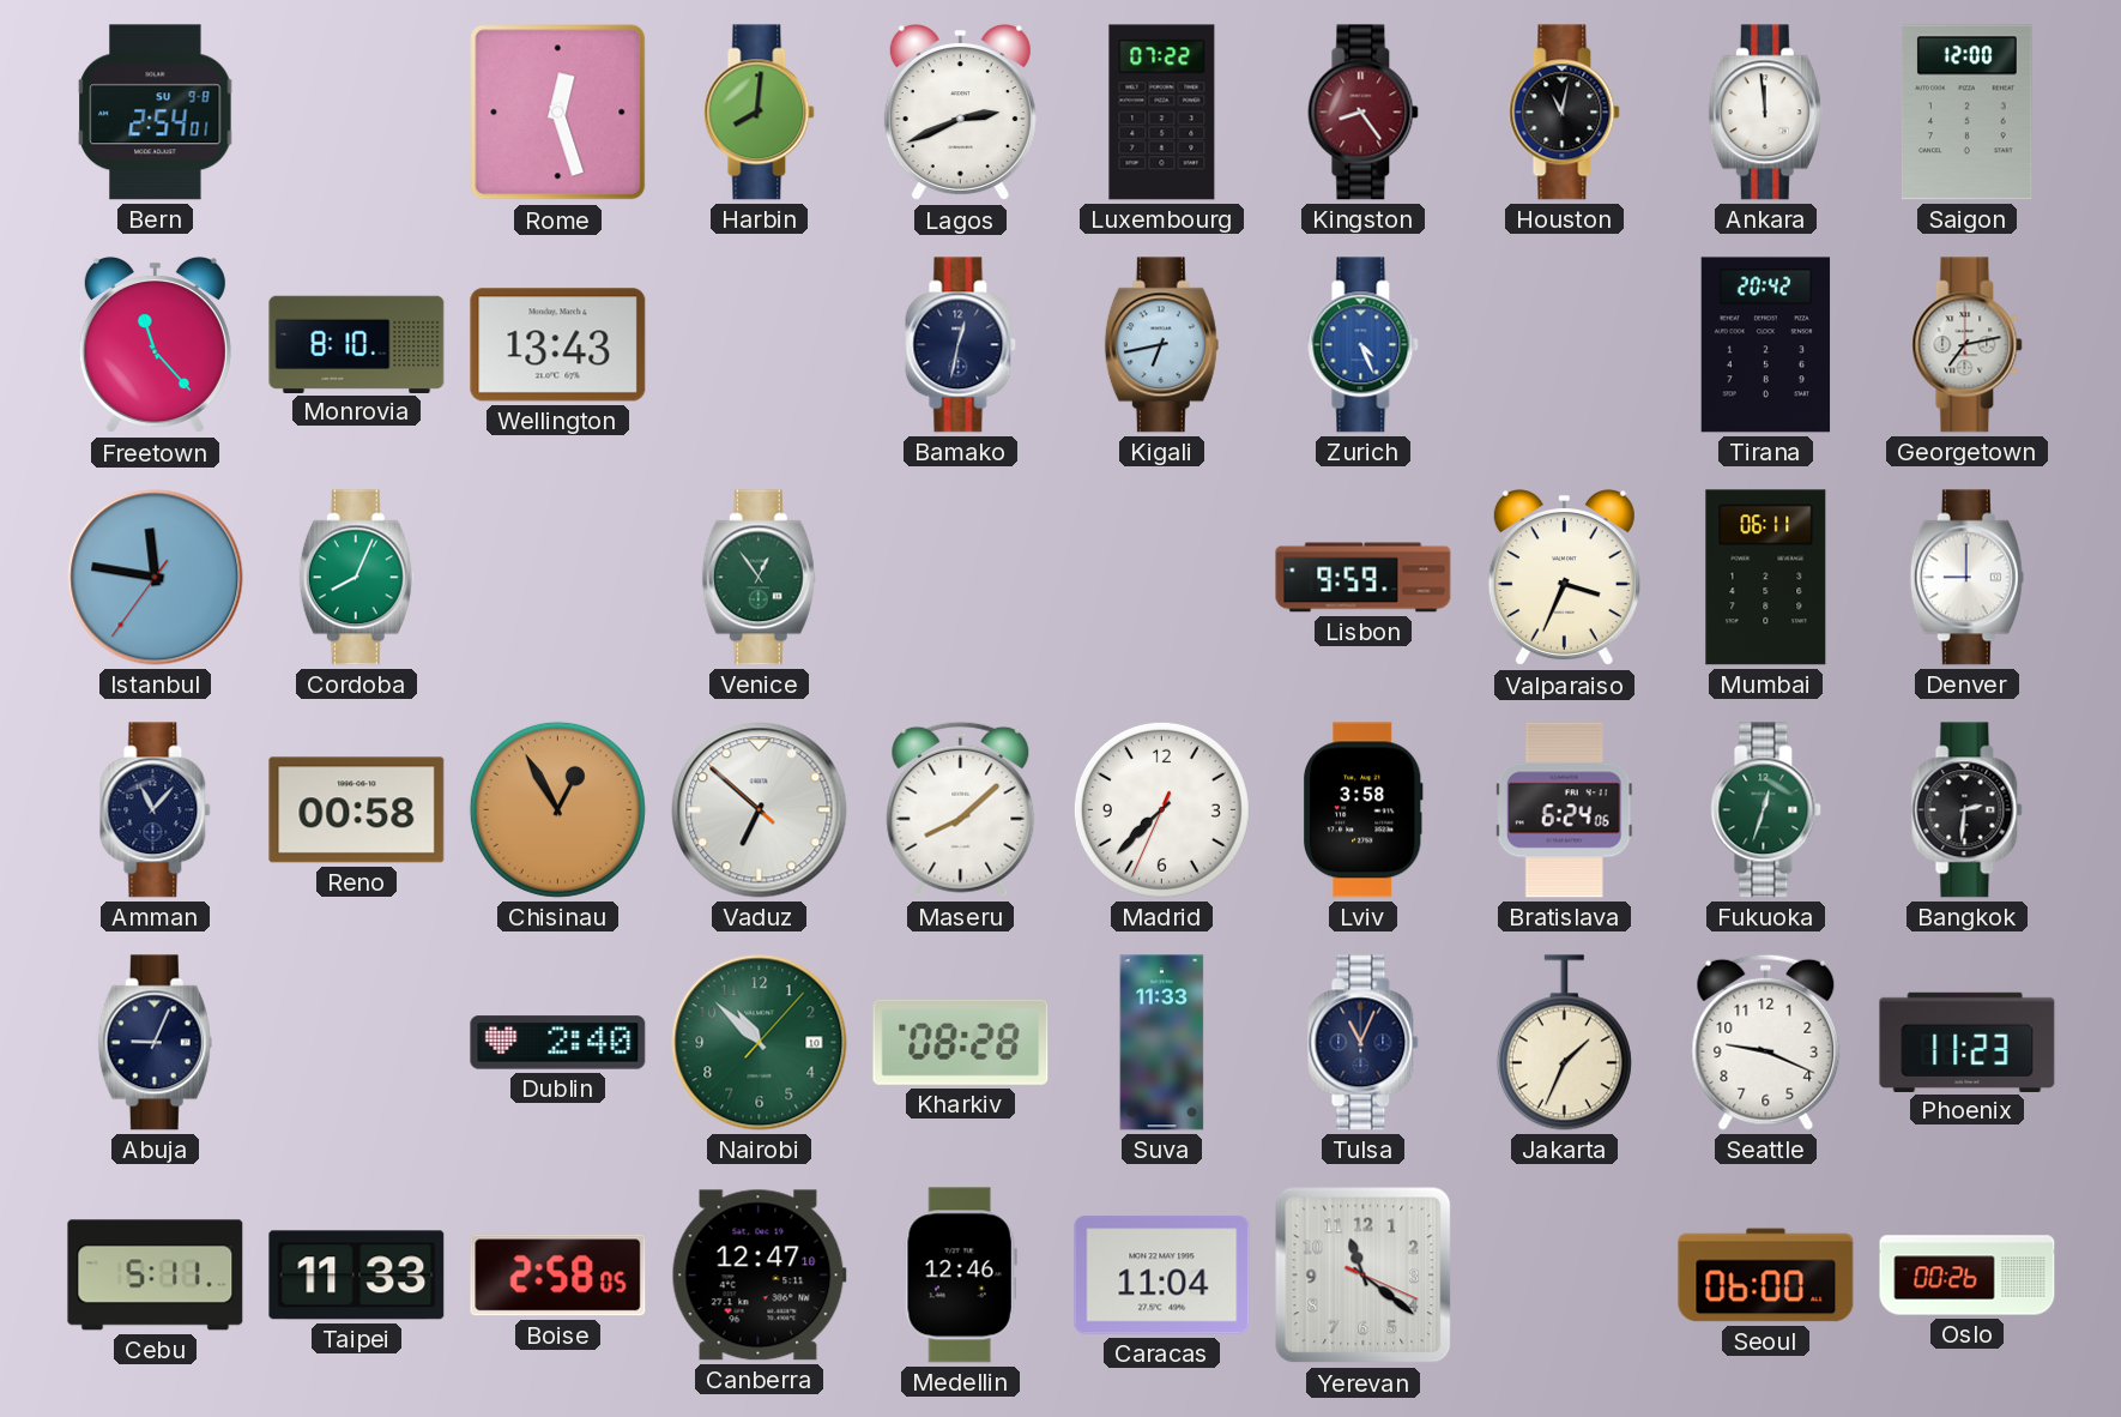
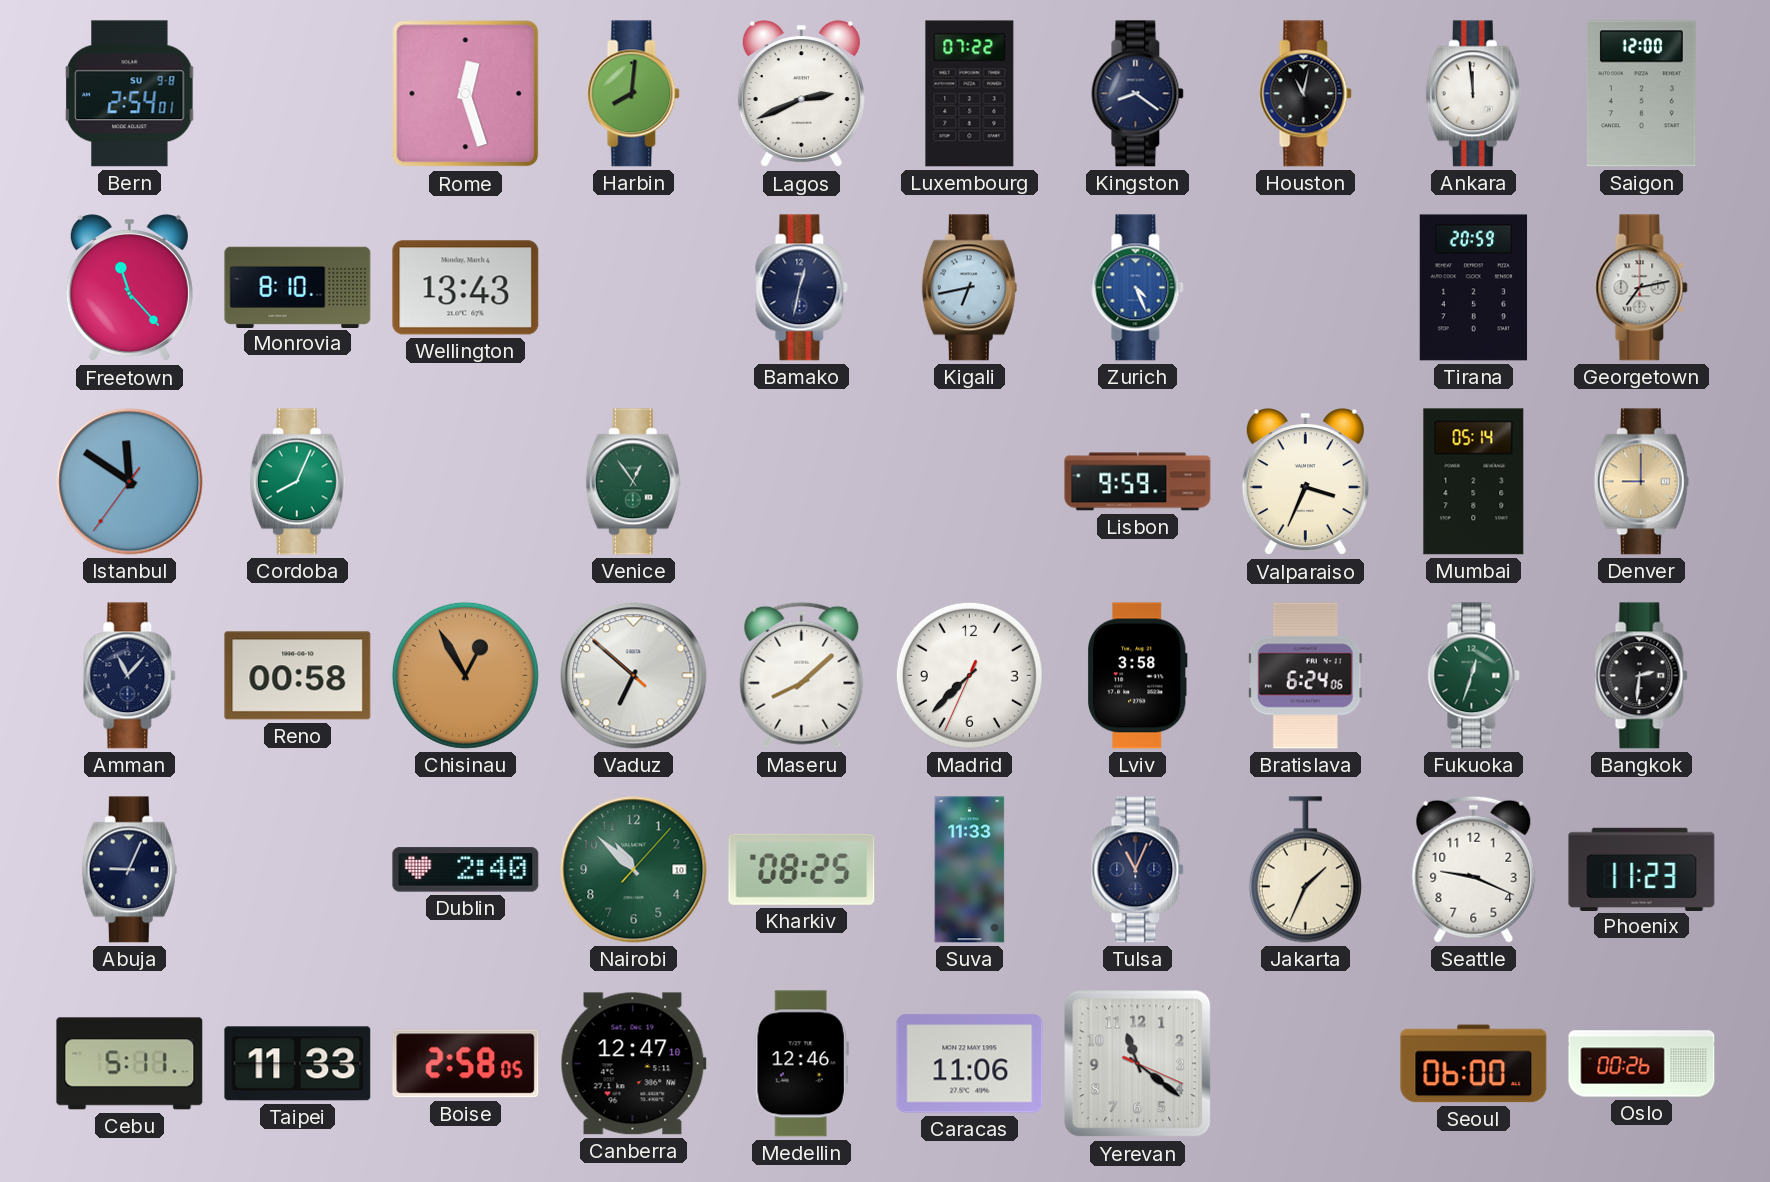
Kingston: 8:24 -> 8:21
Kingston dial: burgundy -> navy
Tirana: 20:42 -> 20:59
Istanbul: 11:46 -> 11:50
Mumbai: 06:11 -> 05:14
Denver dial: white -> champagne
Kharkiv: 08:28 -> 08:25
Caracas: 11:04 -> 11:06
